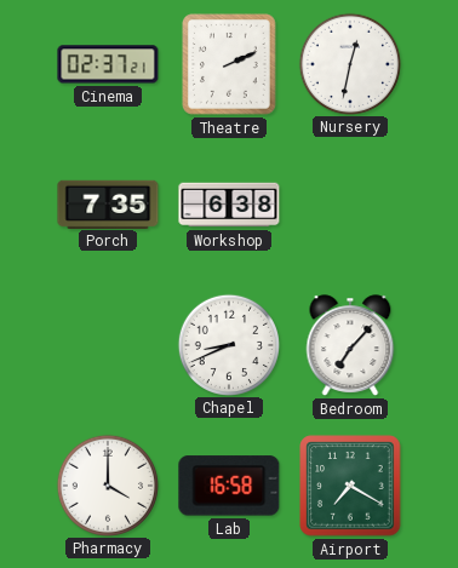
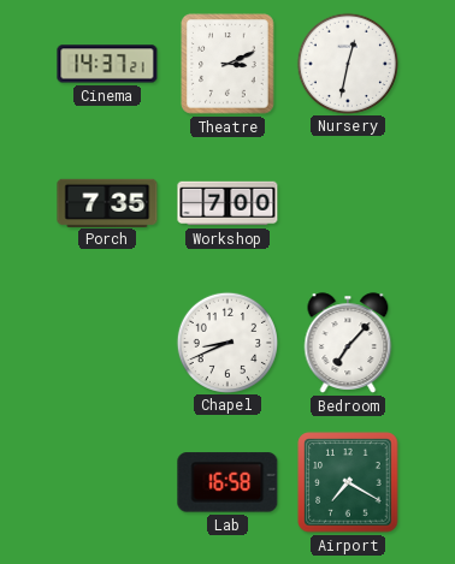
Cinema: 02:37 -> 14:37
Theatre: 2:11 -> 3:11
Workshop: 6:38 -> 7:00
Pharmacy: 4:00 -> none
